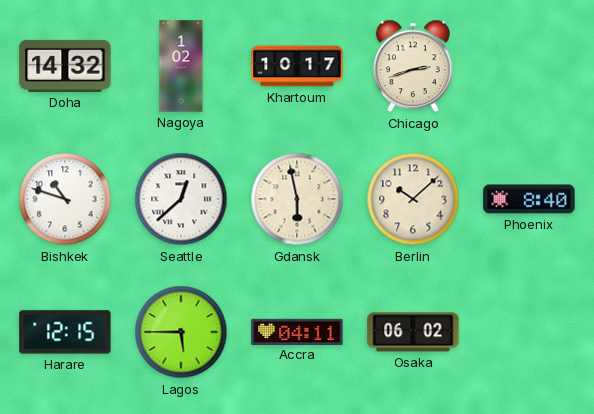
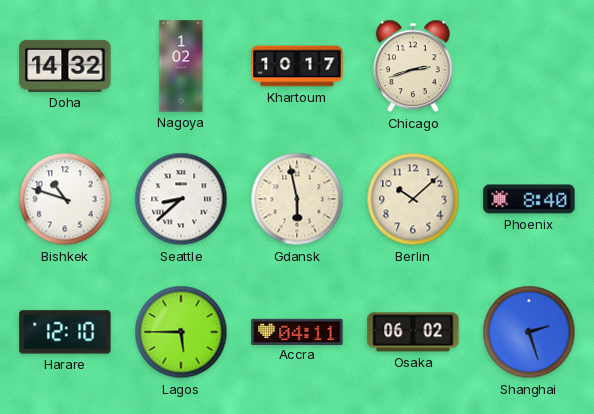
Seattle: 12:38 -> 8:38
Harare: 12:15 -> 12:10
Shanghai: none -> 2:27
